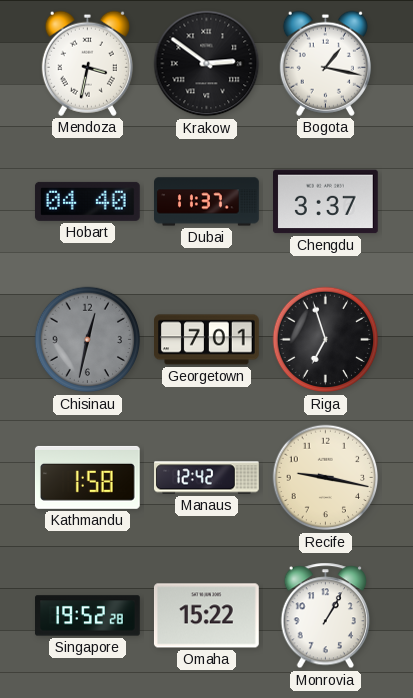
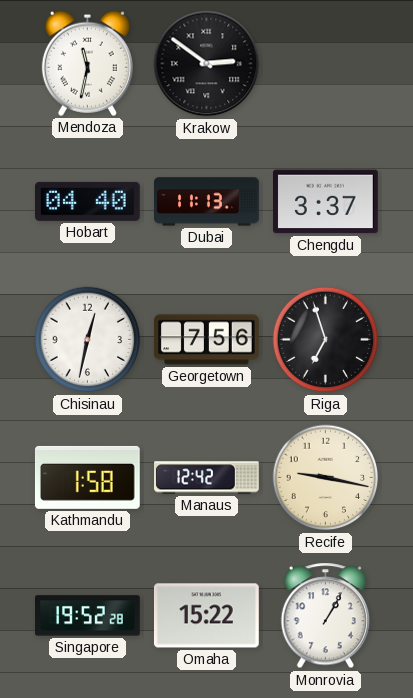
Mendoza: 3:32 -> 11:32
Bogota: 1:17 -> none
Dubai: 11:37 -> 11:13
Chisinau dial: grey -> white
Georgetown: 7:01 -> 7:56
